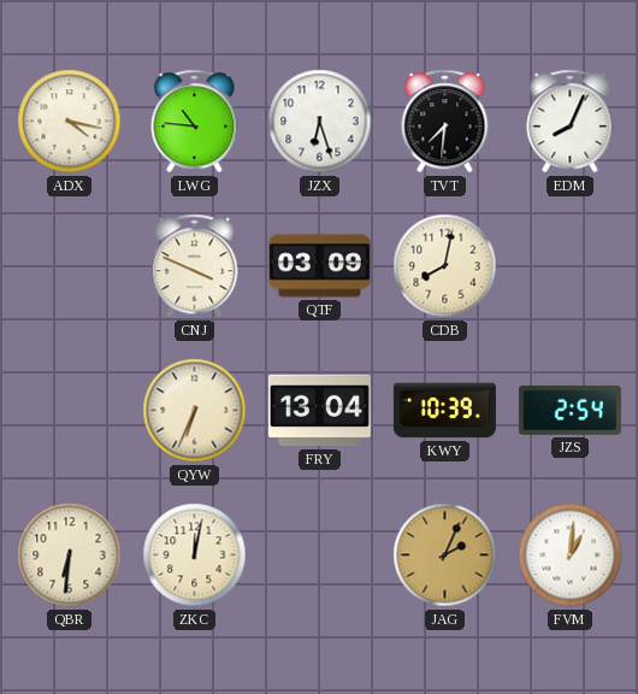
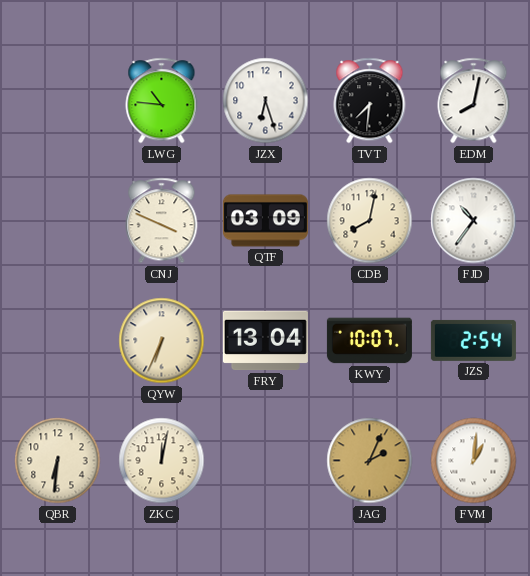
ADX: 4:17 -> none
EDM: 8:04 -> 8:02
FJD: none -> 10:36
KWY: 10:39 -> 10:07
